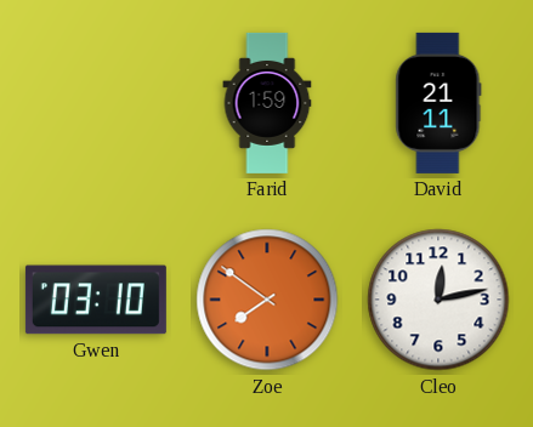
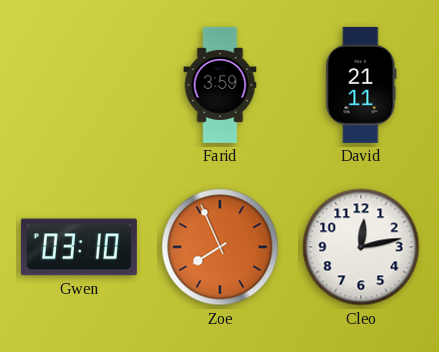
Farid: 1:59 -> 3:59
Zoe: 7:51 -> 7:56
